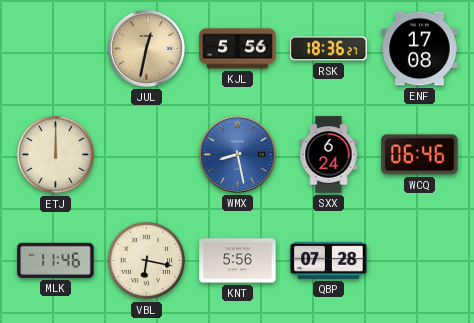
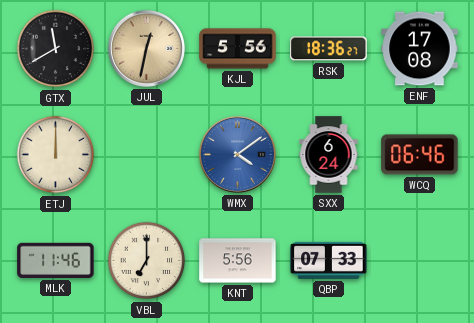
GTX: none -> 11:40
WMX: 8:28 -> 4:09
VBL: 6:17 -> 7:00
QBP: 07:28 -> 07:33
